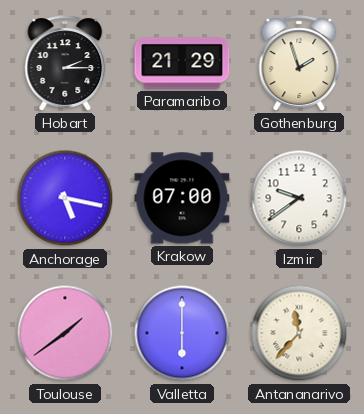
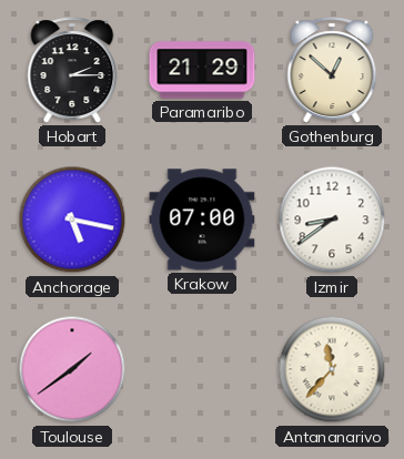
Gothenburg: 1:57 -> 12:52
Izmir: 9:39 -> 8:39
Valletta: 6:00 -> none
